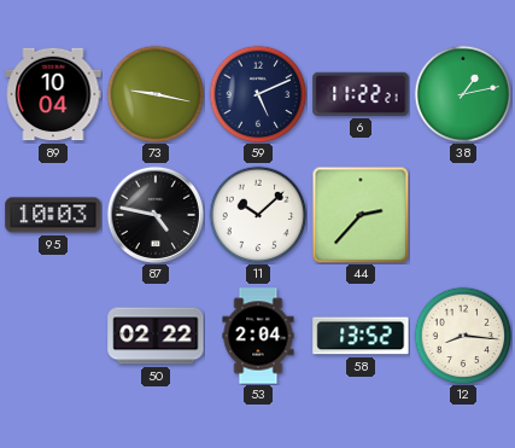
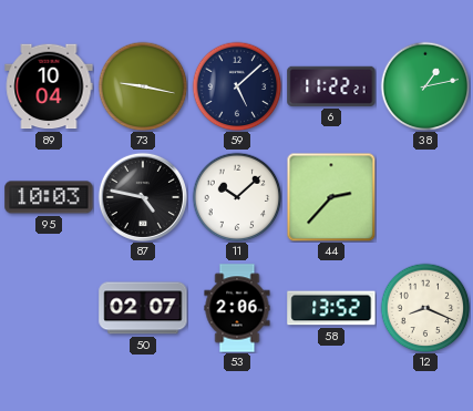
59: 5:11 -> 5:08
50: 02:22 -> 02:07
53: 2:04 -> 2:06
12: 8:16 -> 8:19
